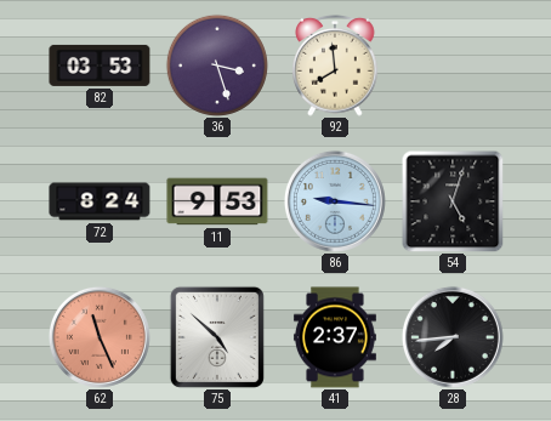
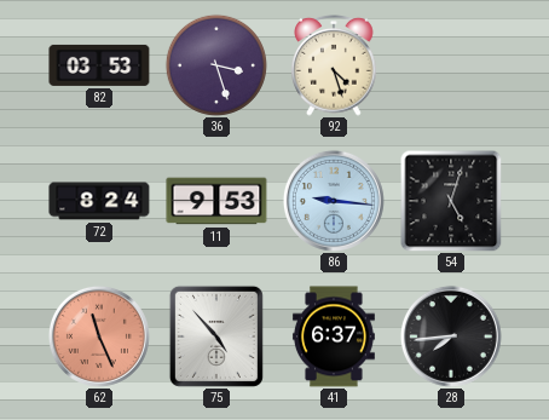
92: 7:59 -> 4:27
75: 4:52 -> 4:53
41: 2:37 -> 6:37
